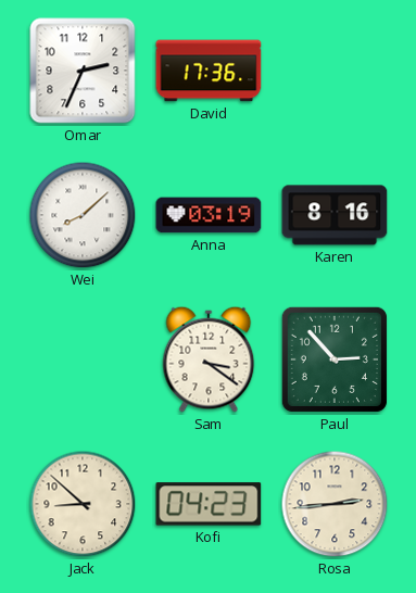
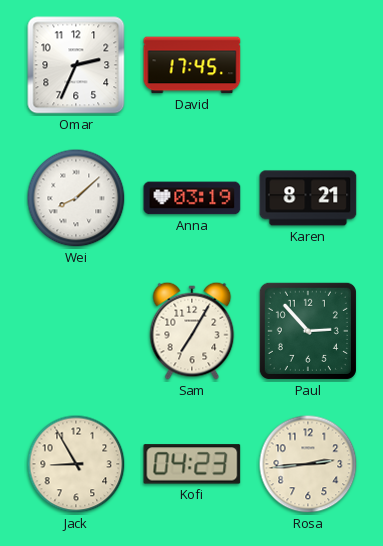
David: 17:36 -> 17:45
Karen: 8:16 -> 8:21
Sam: 3:21 -> 7:05
Jack: 8:52 -> 8:55
